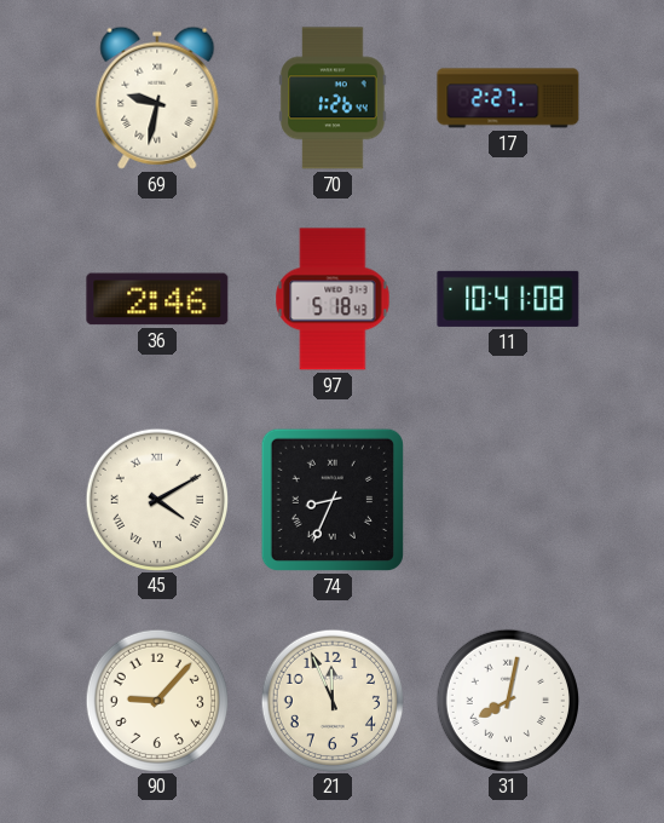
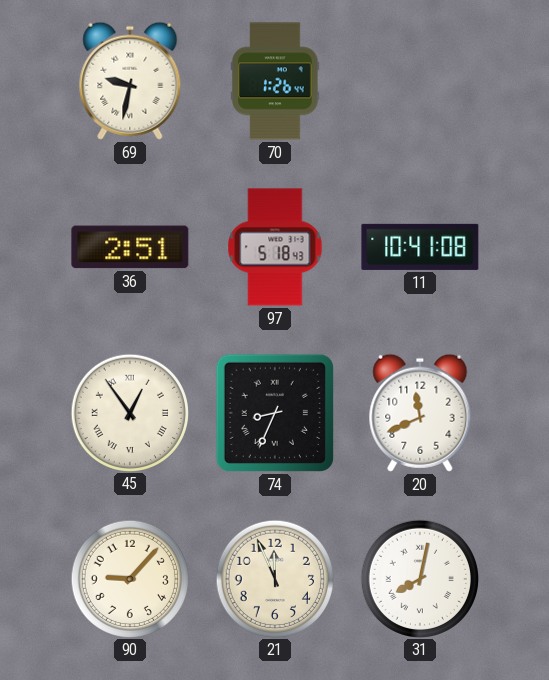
17: 2:27 -> none
36: 2:46 -> 2:51
45: 4:10 -> 12:54
20: none -> 11:41
